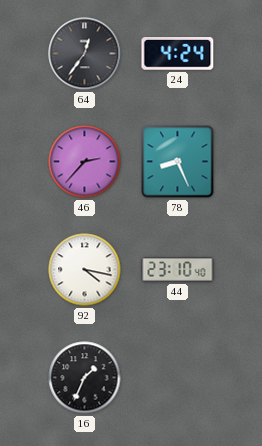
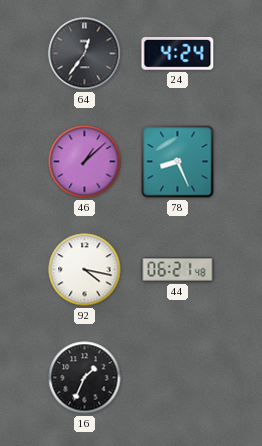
46: 2:37 -> 1:08
44: 23:10 -> 06:21
